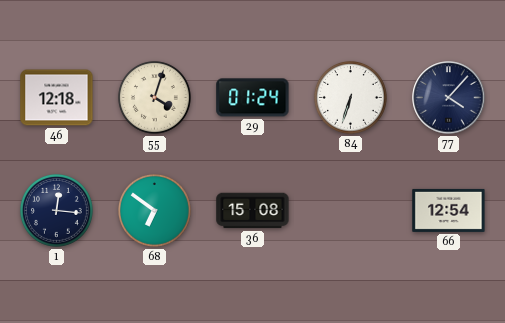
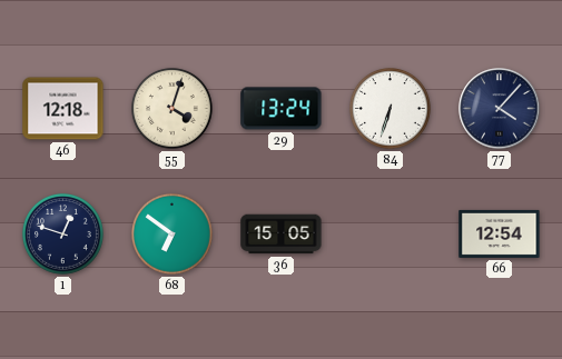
29: 01:24 -> 13:24
1: 12:16 -> 12:48
36: 15:08 -> 15:05
